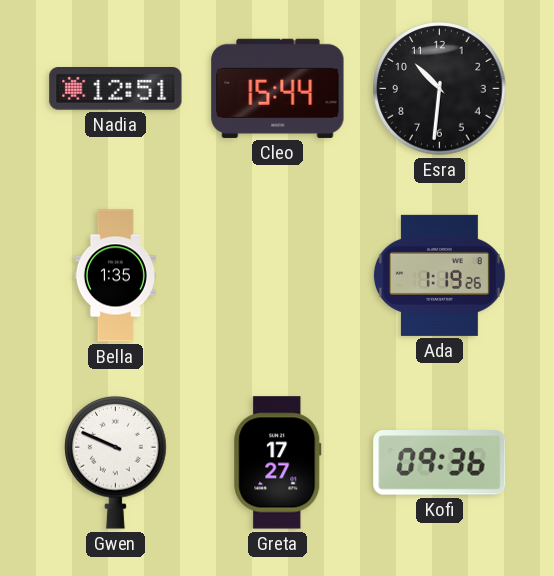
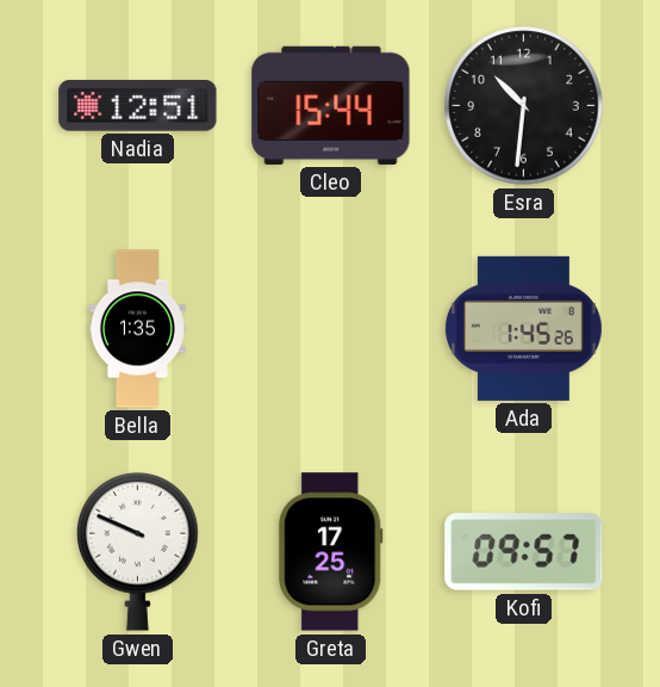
Ada: 1:19 -> 1:45
Greta: 17:27 -> 17:25
Kofi: 09:36 -> 09:57
